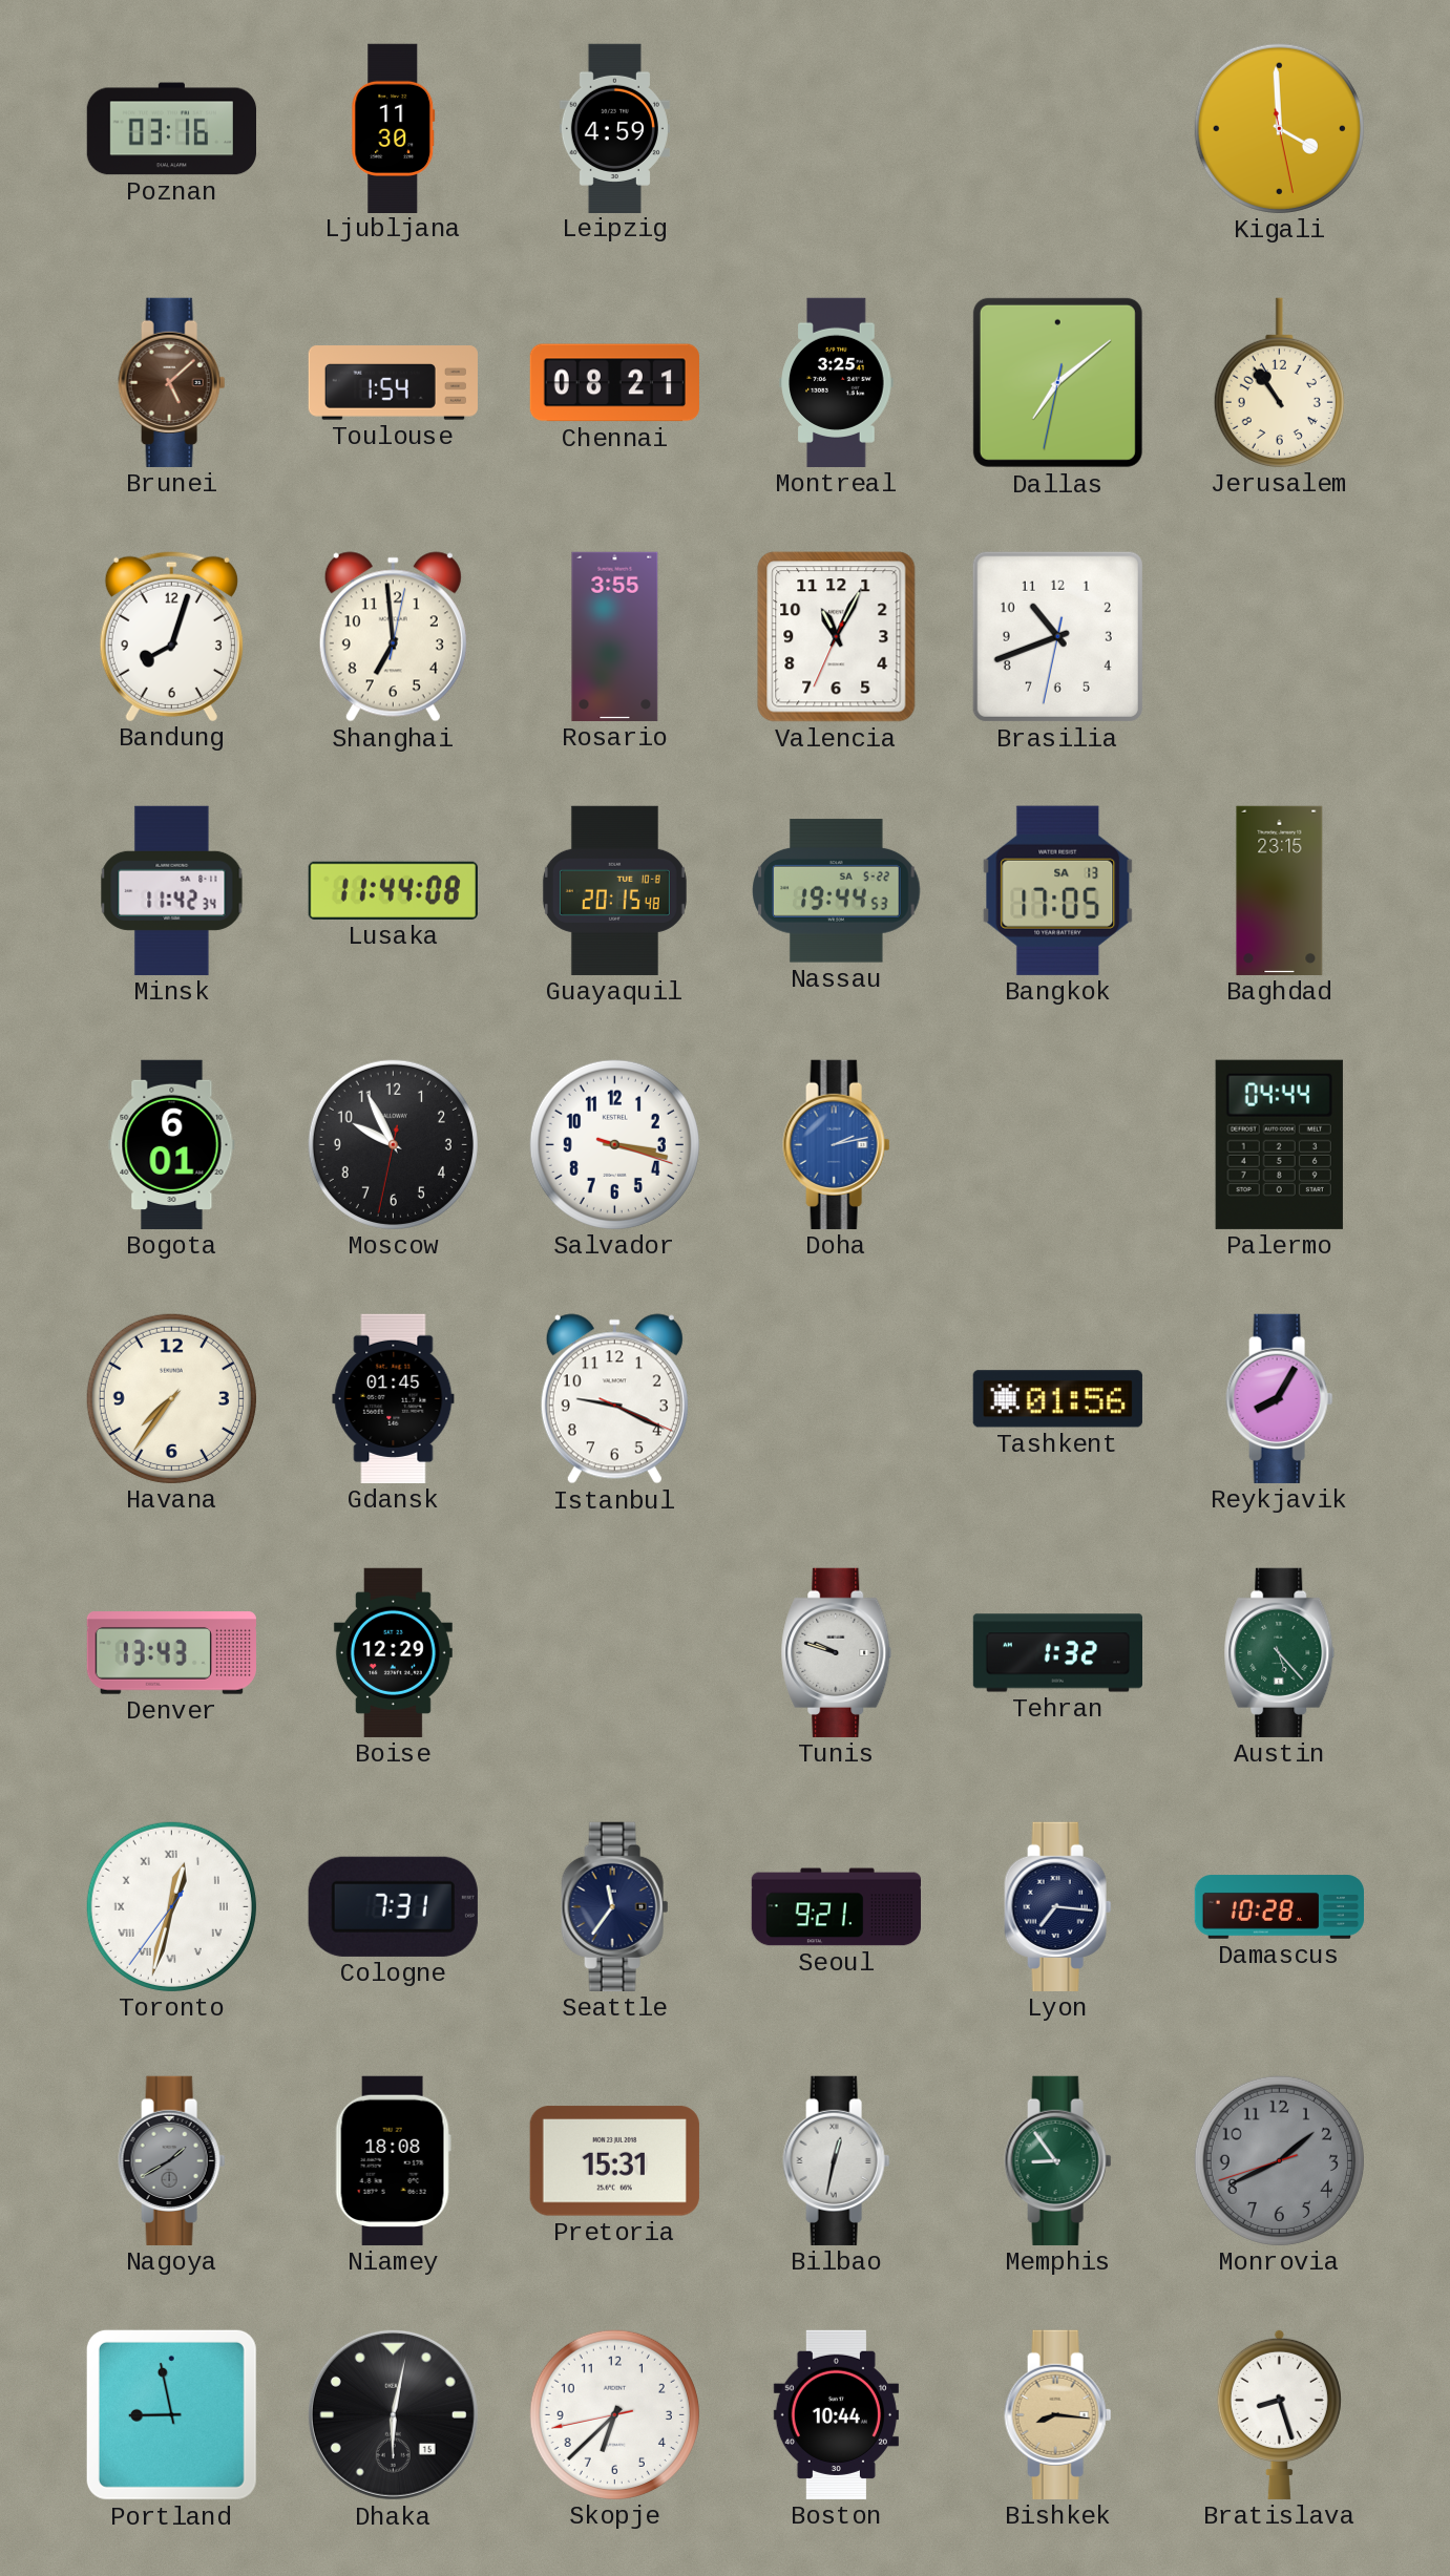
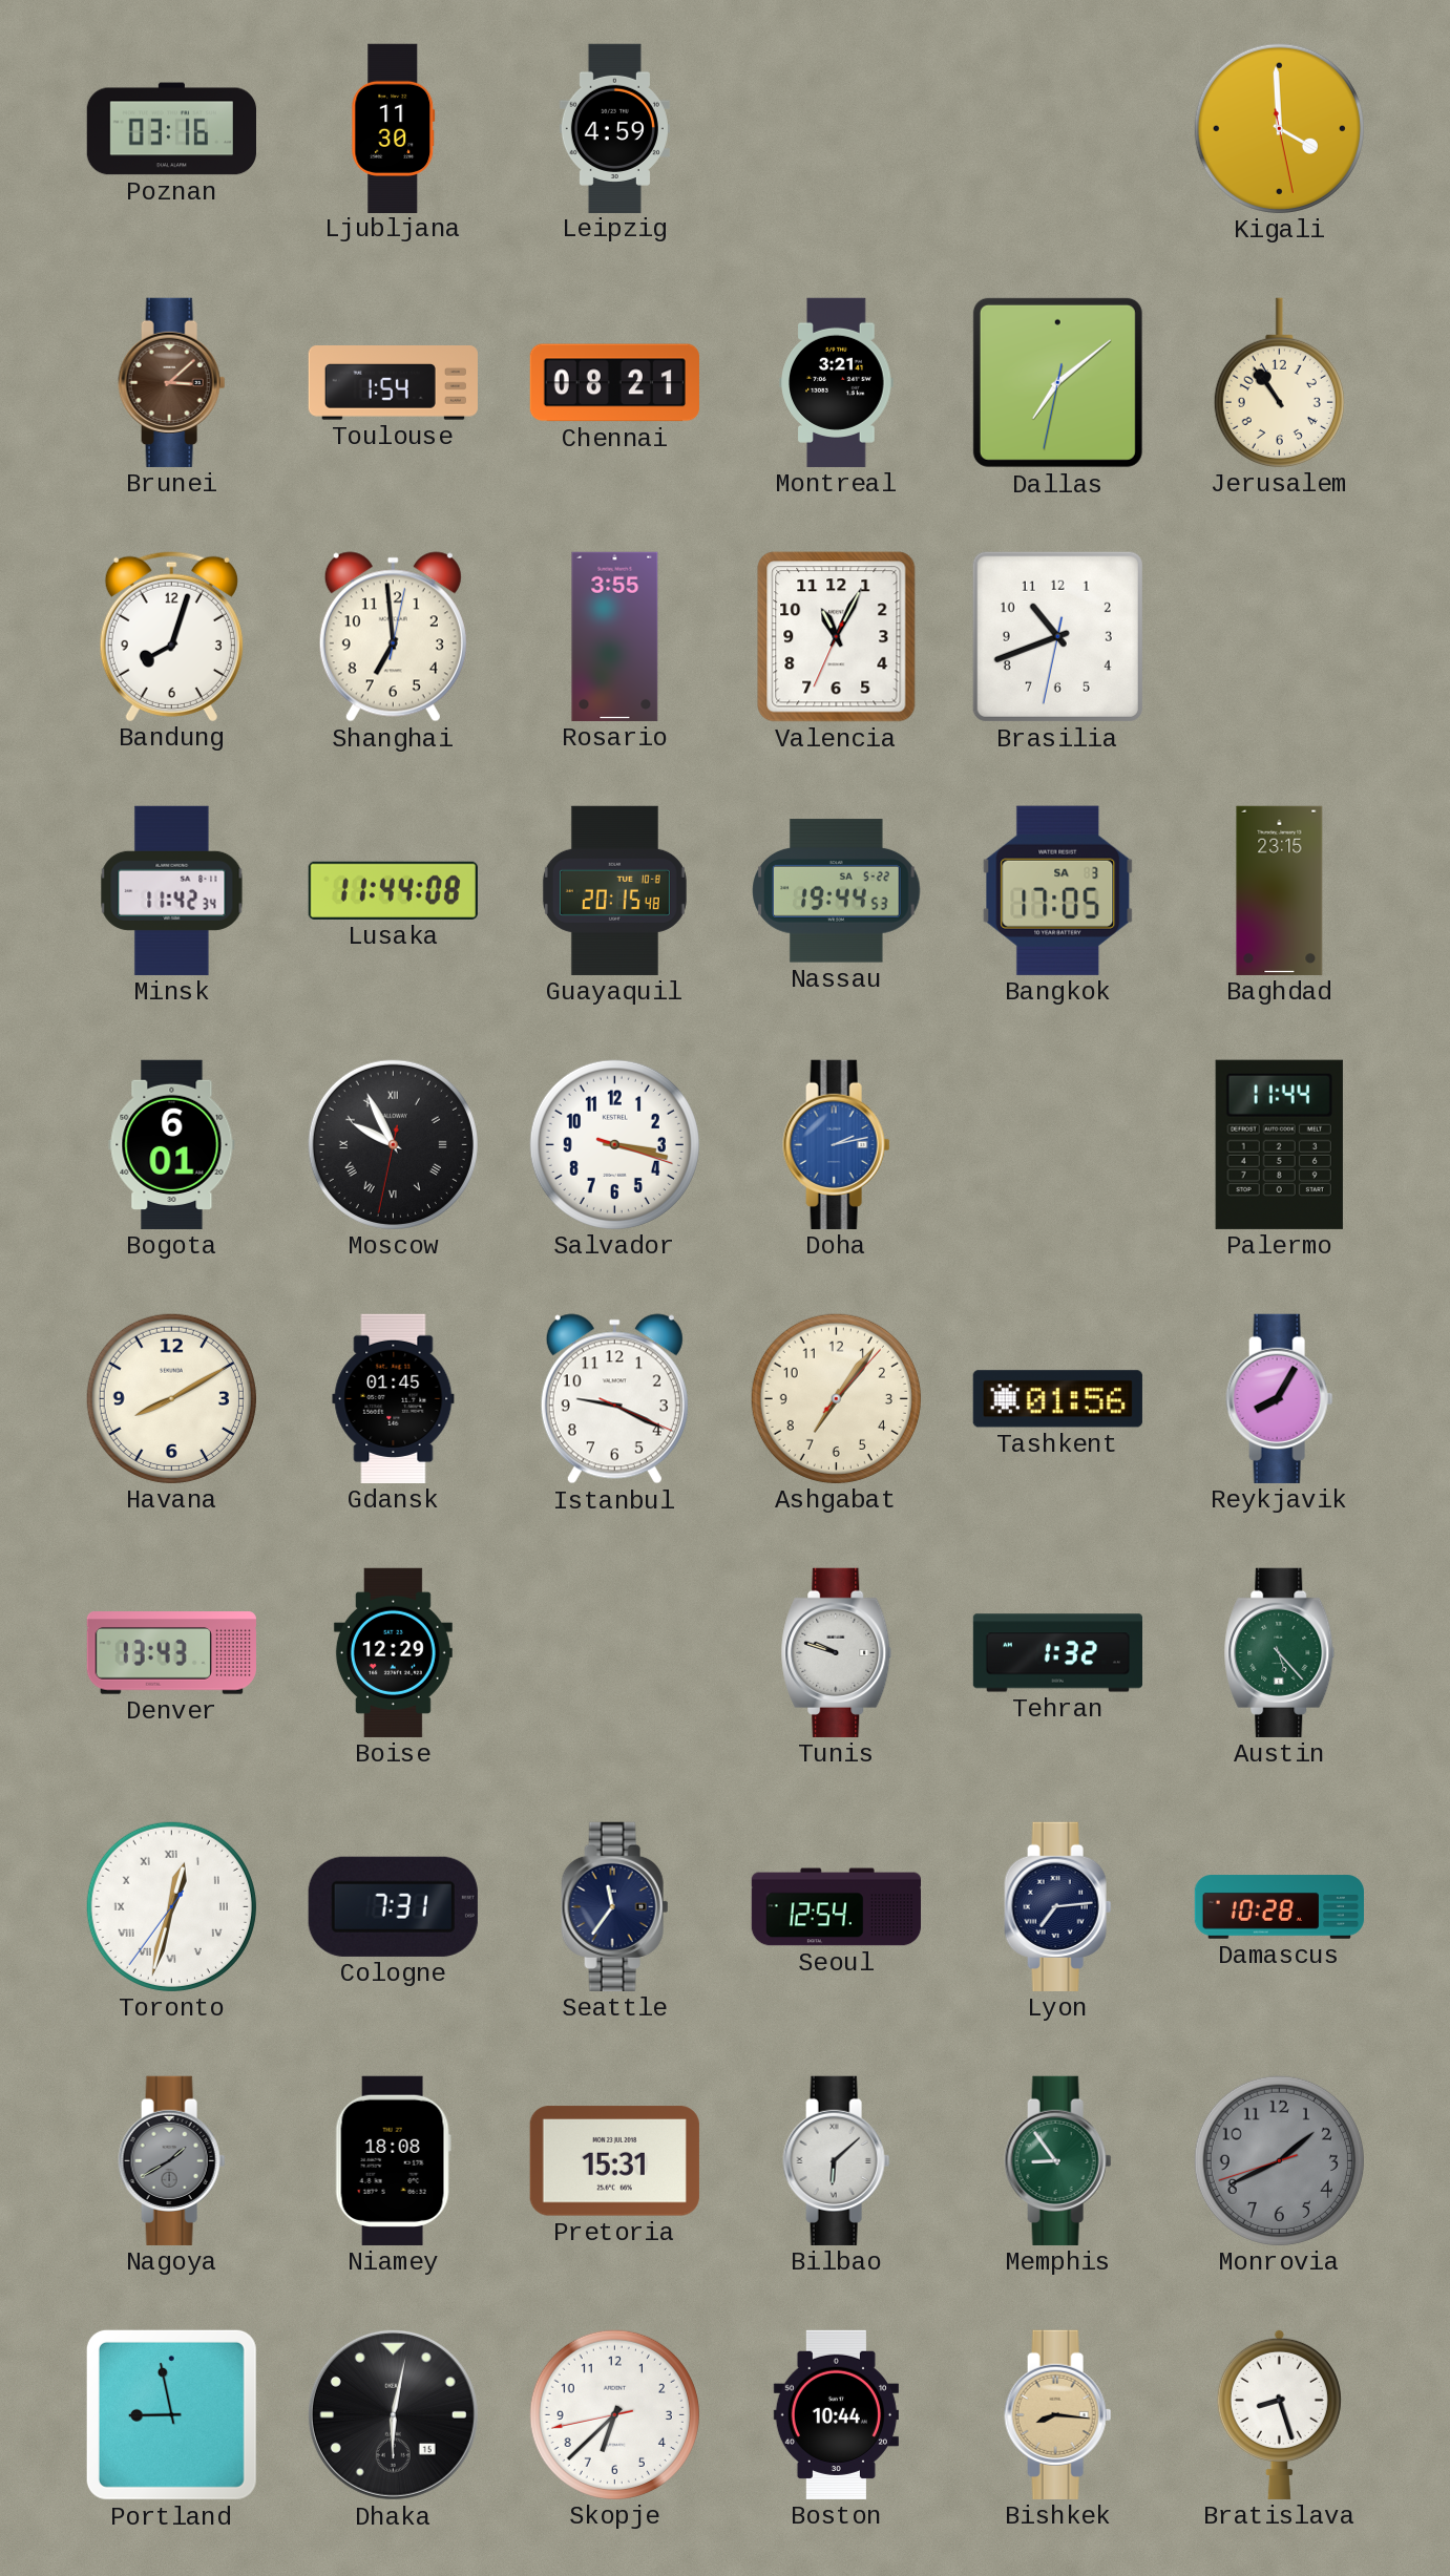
Brunei: 5:08 -> 3:08
Montreal: 3:25 -> 3:21
Bangkok date: SA 13 -> SA 3
Moscow numerals: Arabic -> Roman
Palermo: 04:44 -> 11:44
Havana: 7:36 -> 8:10
Ashgabat: none -> 7:06
Seoul: 9:21 -> 12:54
Lyon: 7:16 -> 7:14
Bilbao: 12:32 -> 6:08
